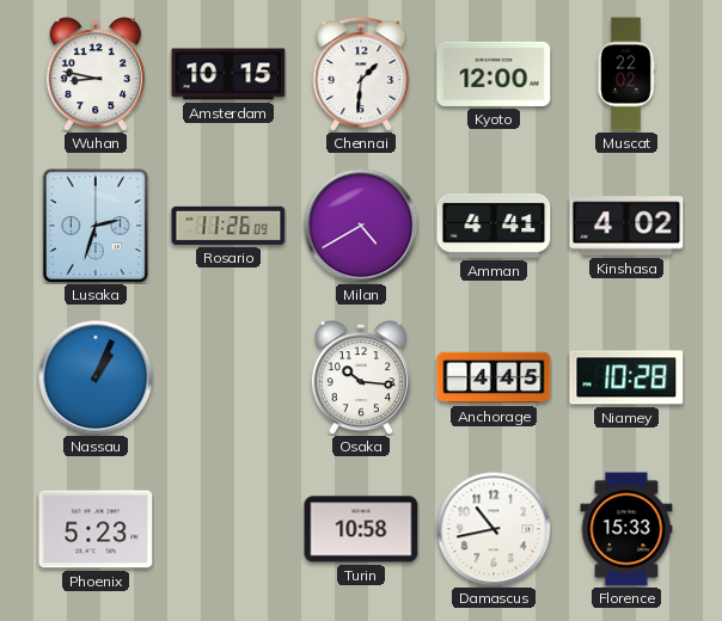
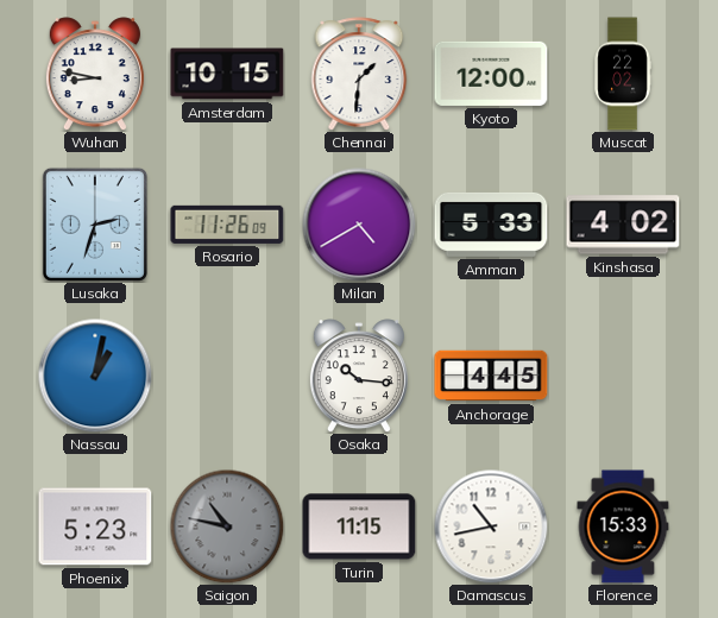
Amman: 4:41 -> 5:33
Nassau: 1:04 -> 1:02
Niamey: 10:28 -> none
Saigon: none -> 10:47
Turin: 10:58 -> 11:15
